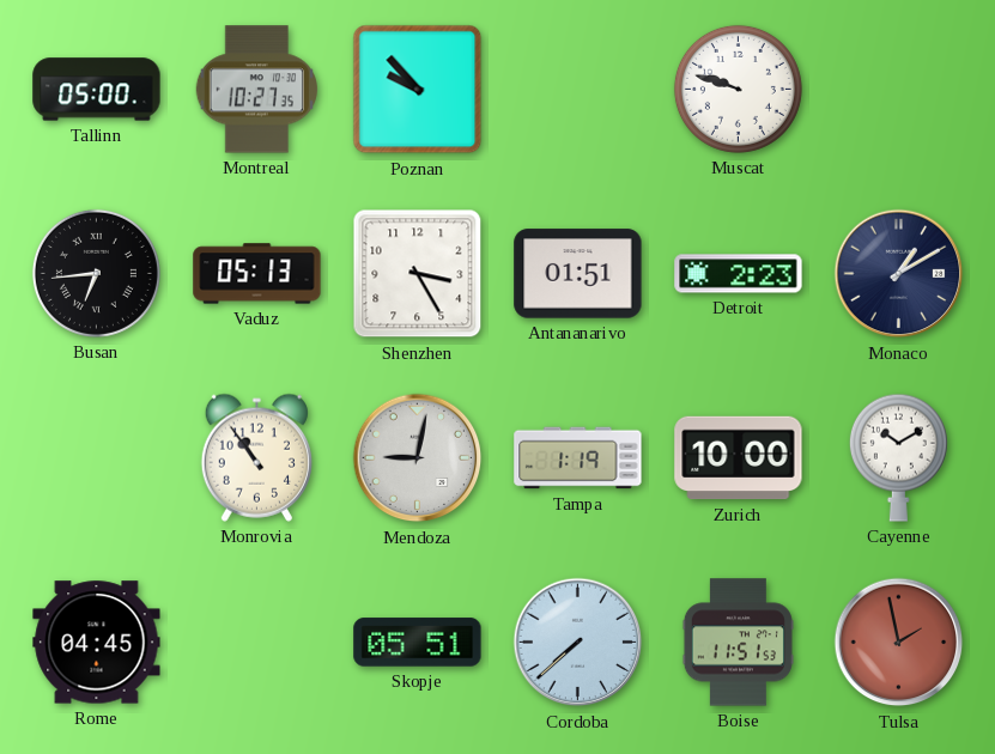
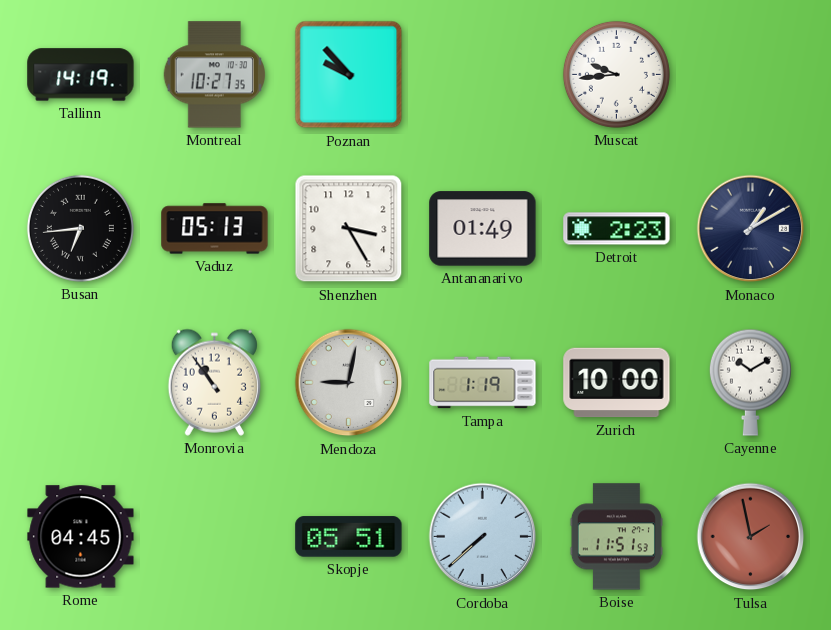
Tallinn: 05:00 -> 14:19
Muscat: 9:48 -> 9:44
Antananarivo: 01:51 -> 01:49
